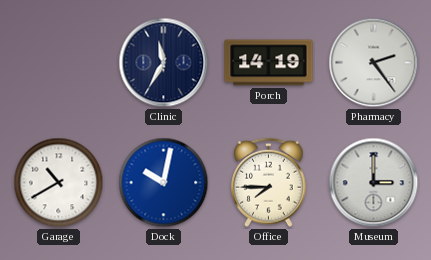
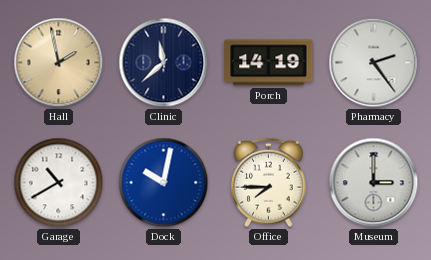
Hall: none -> 1:58
Clinic: 11:35 -> 11:38
